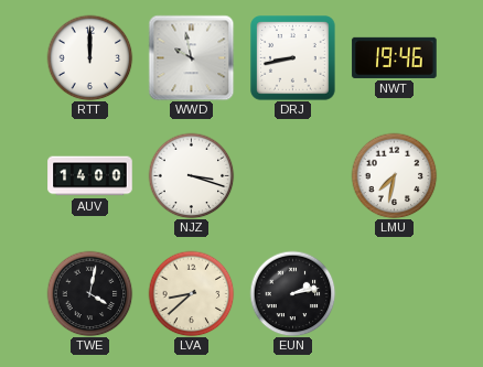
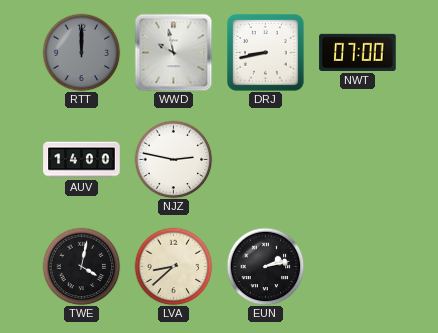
RTT dial: white -> grey
NWT: 19:46 -> 07:00
NJZ: 3:18 -> 2:47
LMU: 7:32 -> none
